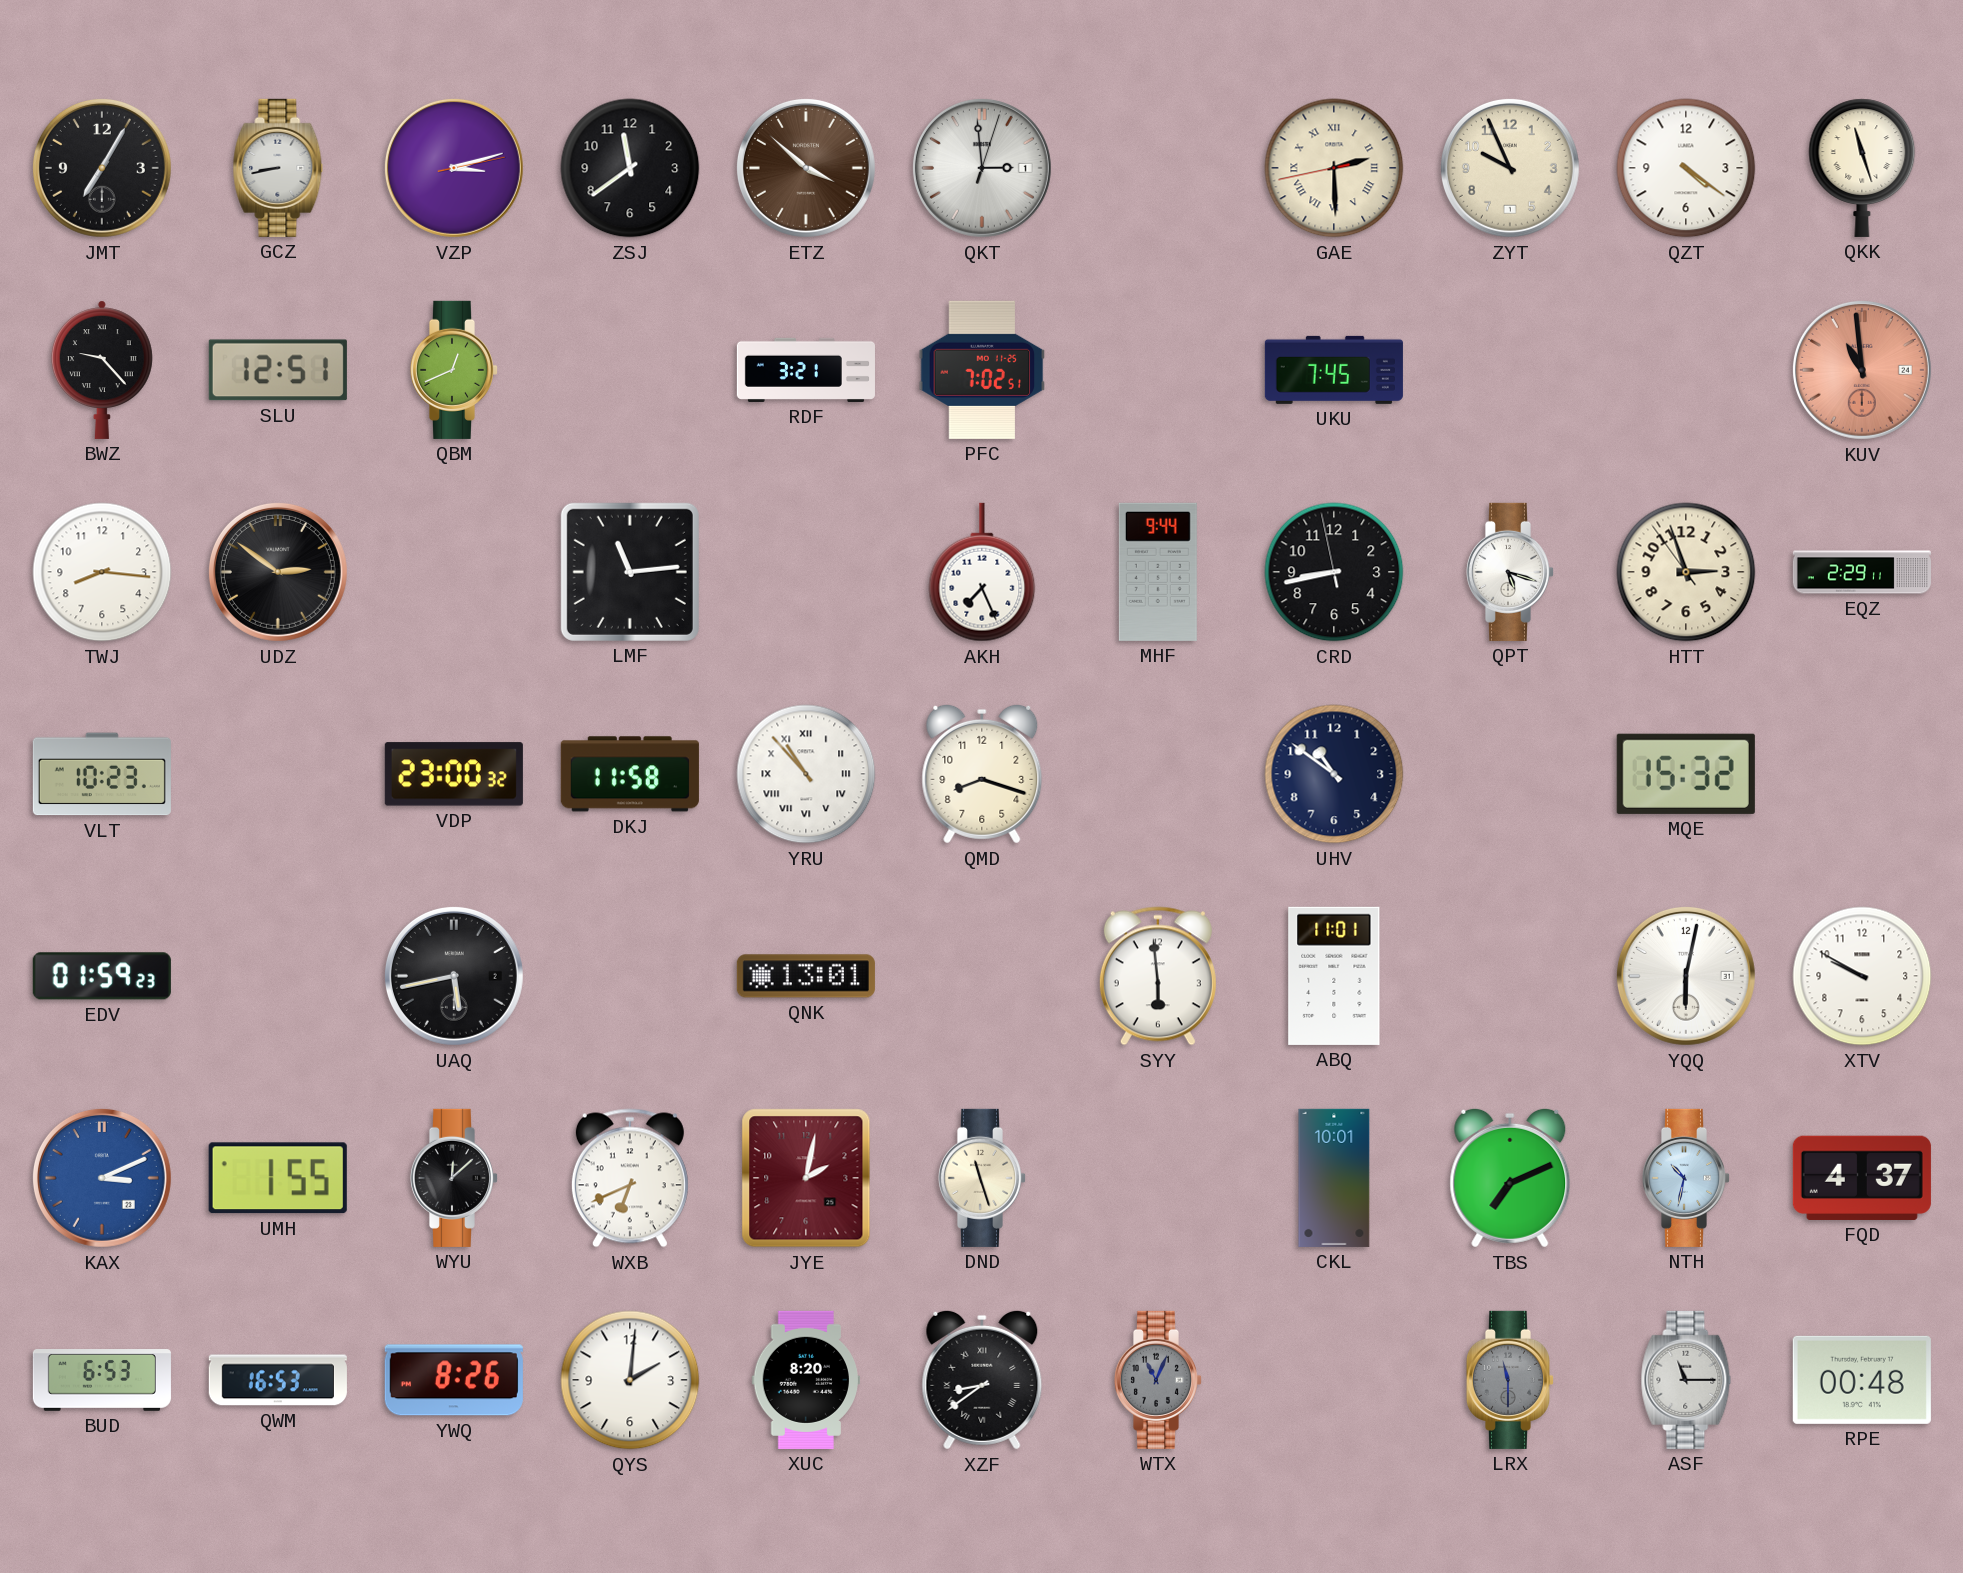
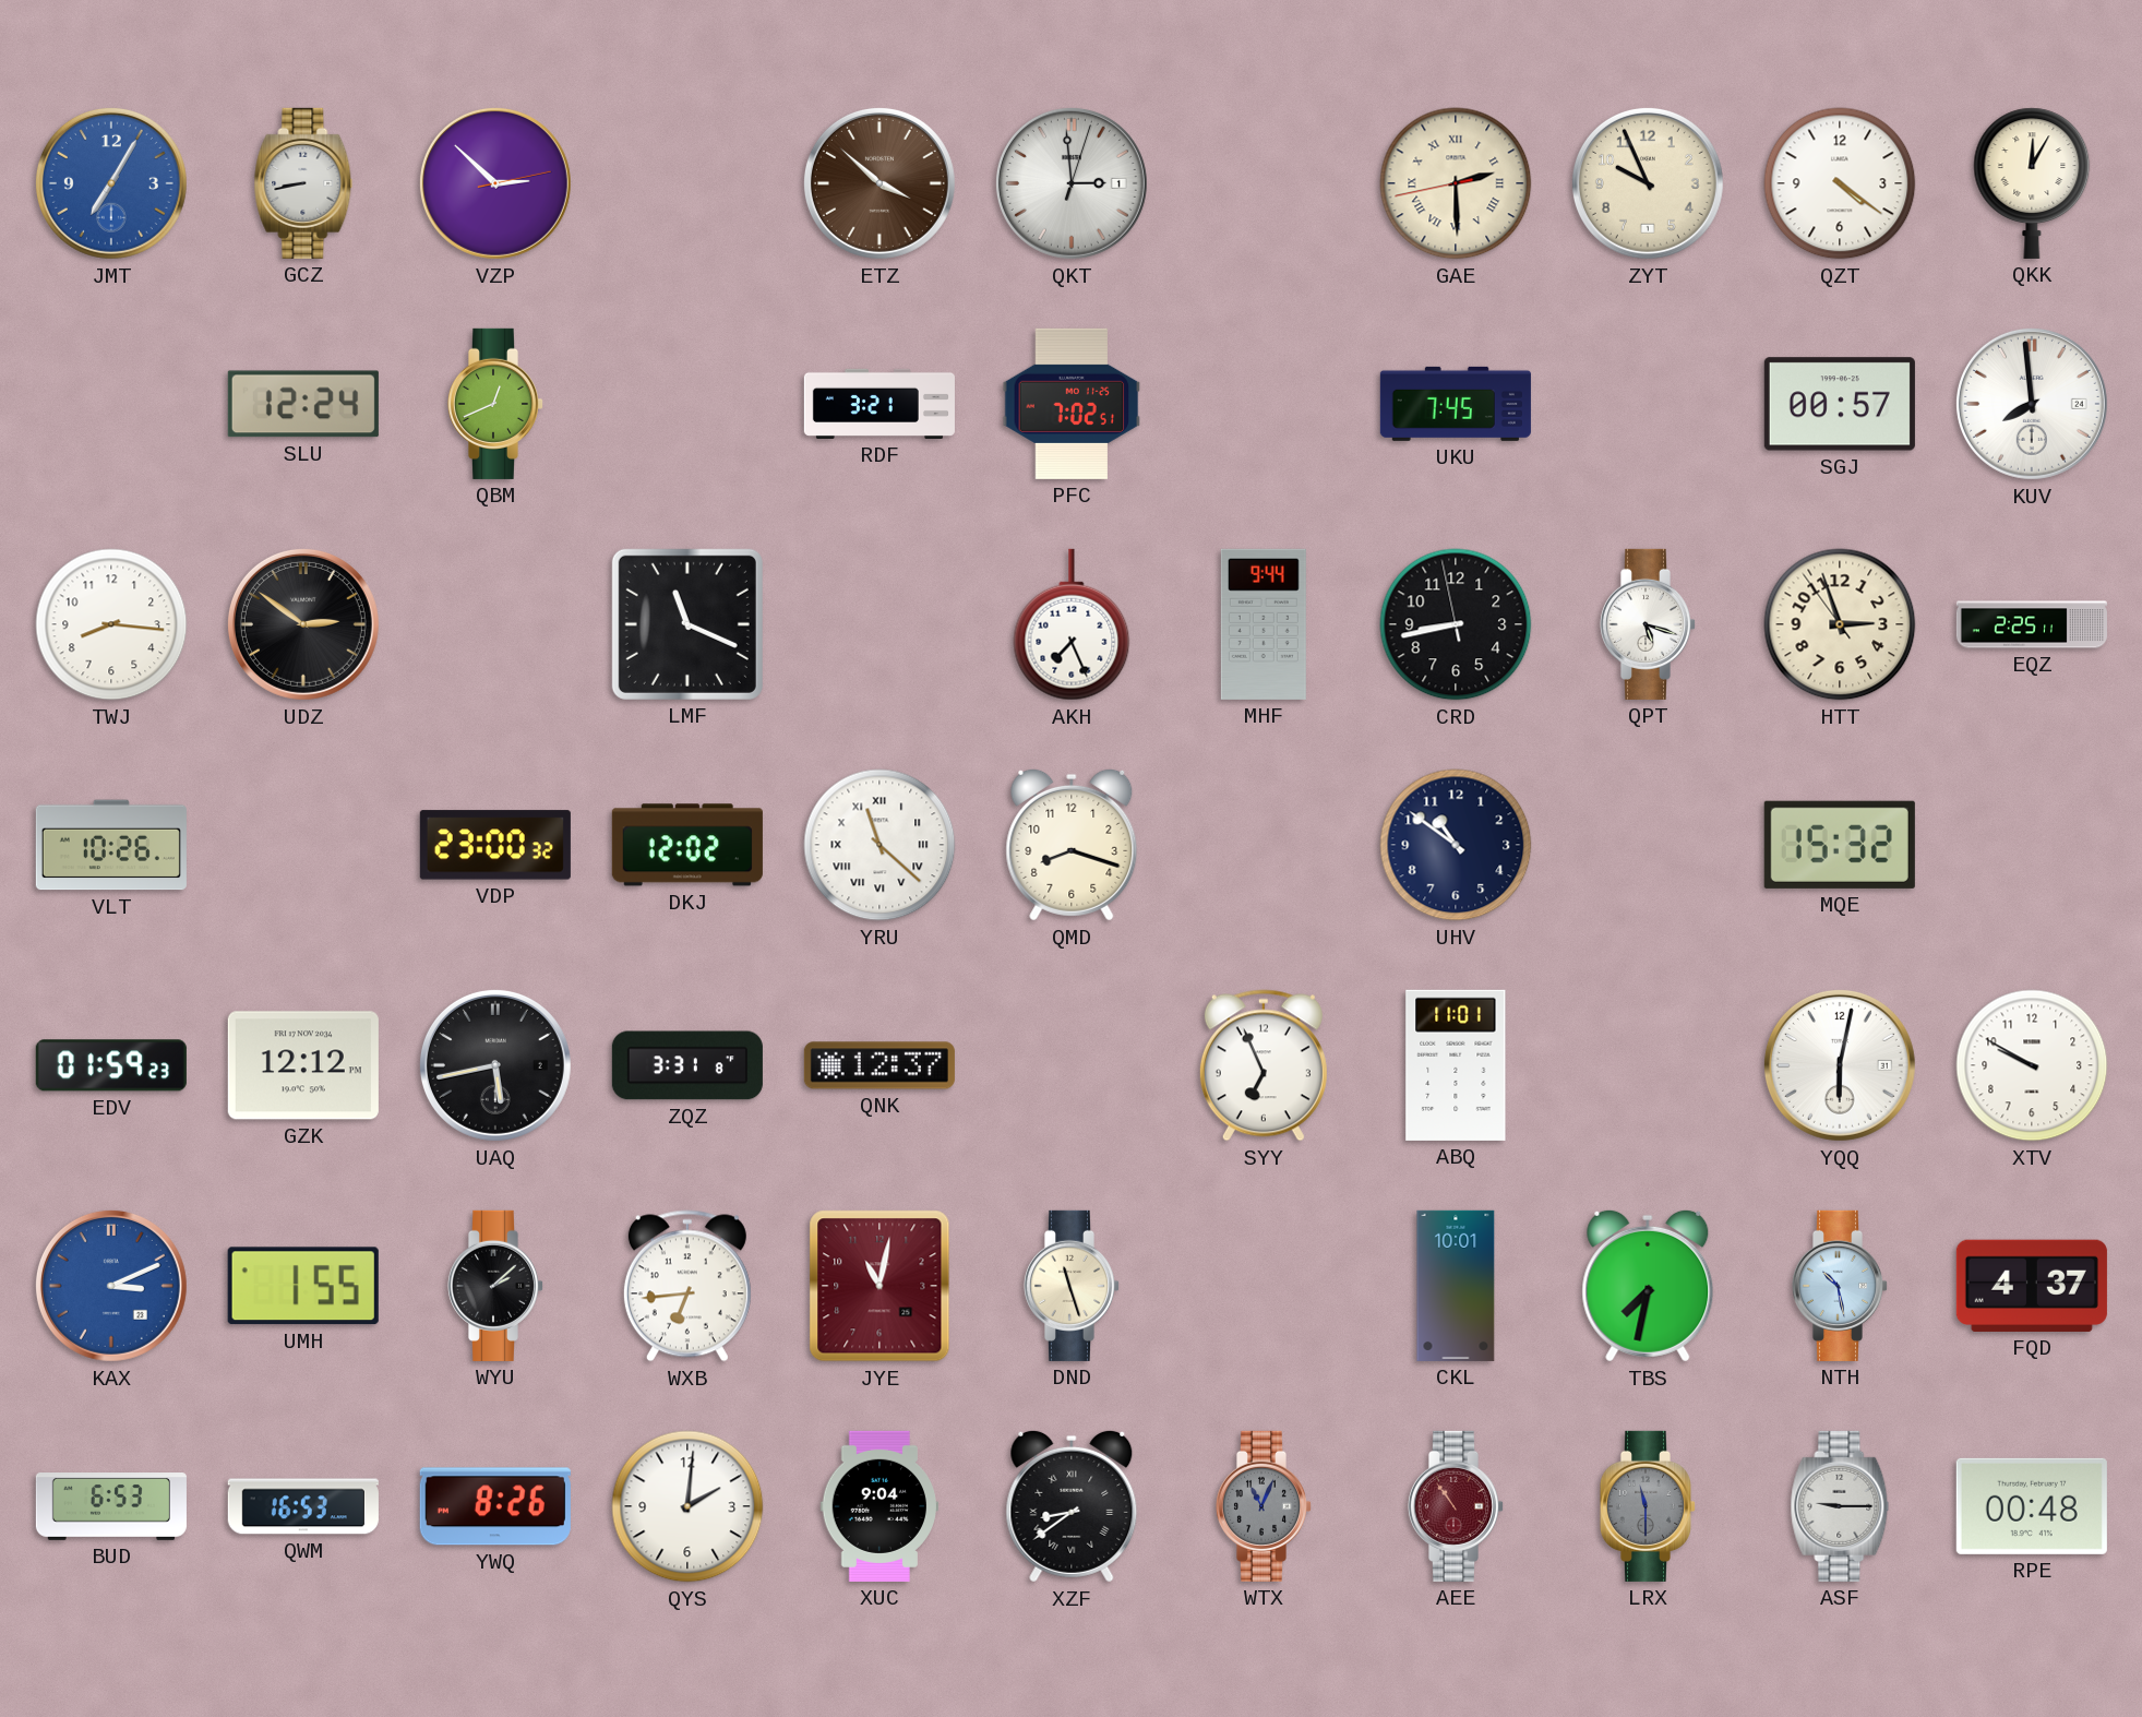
JMT dial: black -> blue
VZP: 3:12 -> 2:52
ZSJ: 11:39 -> none
QKK: 11:27 -> 12:05
BWZ: 9:23 -> none
SLU: 12:51 -> 12:24
SGJ: none -> 00:57
KUV: 10:59 -> 7:59
KUV dial: salmon -> white
LMF: 11:14 -> 11:19
EQZ: 2:29 -> 2:25
VLT: 10:23 -> 10:26
DKJ: 11:58 -> 12:02
YRU: 10:53 -> 11:22
GZK: none -> 12:12
ZQZ: none -> 3:31
QNK: 13:01 -> 12:37
SYY: 5:59 -> 6:56
WYU: 12:08 -> 2:08
WXB: 6:41 -> 6:44
JYE: 2:02 -> 11:02
TBS: 7:11 -> 7:32
NTH: 10:32 -> 10:28
XUC: 8:20 -> 9:04
AEE: none -> 10:54
ASF: 11:15 -> 9:15
